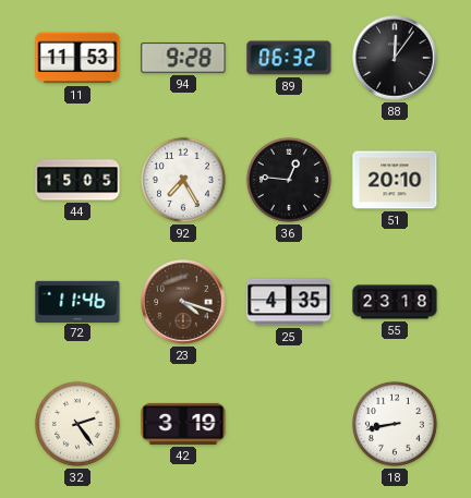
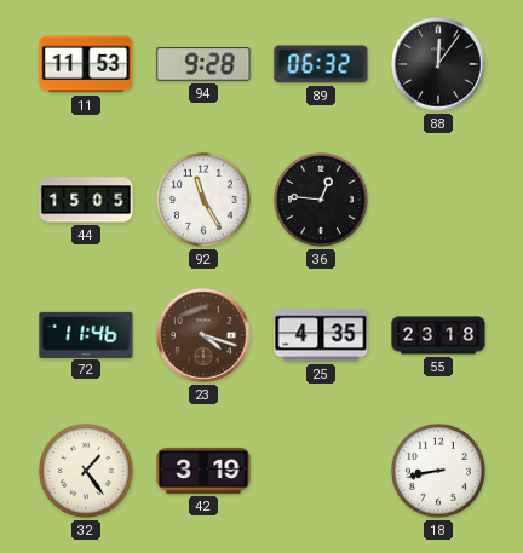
92: 7:25 -> 11:25
51: 20:10 -> none
32: 2:24 -> 1:24
